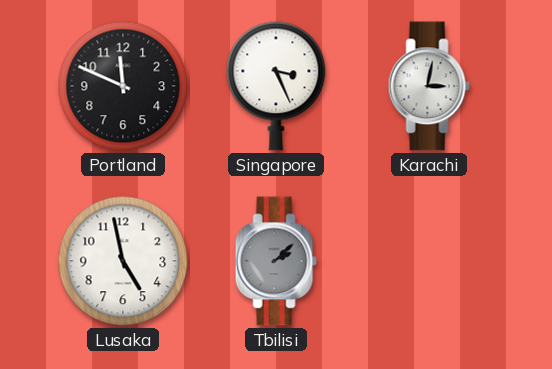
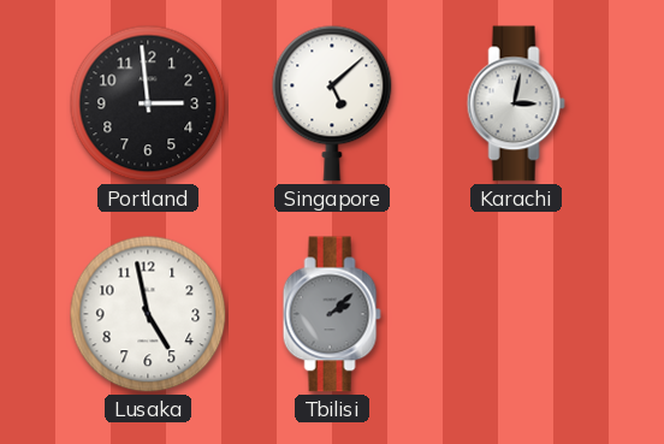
Portland: 11:49 -> 2:59
Singapore: 3:26 -> 5:08
